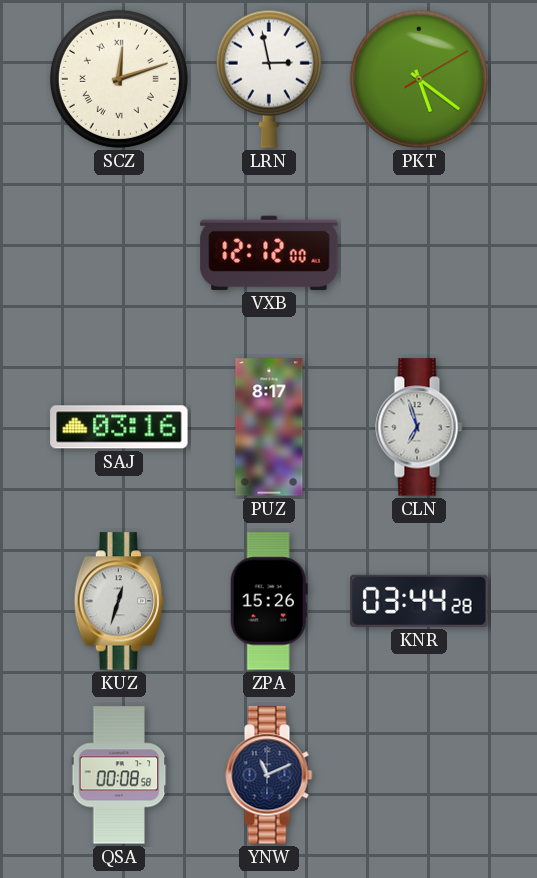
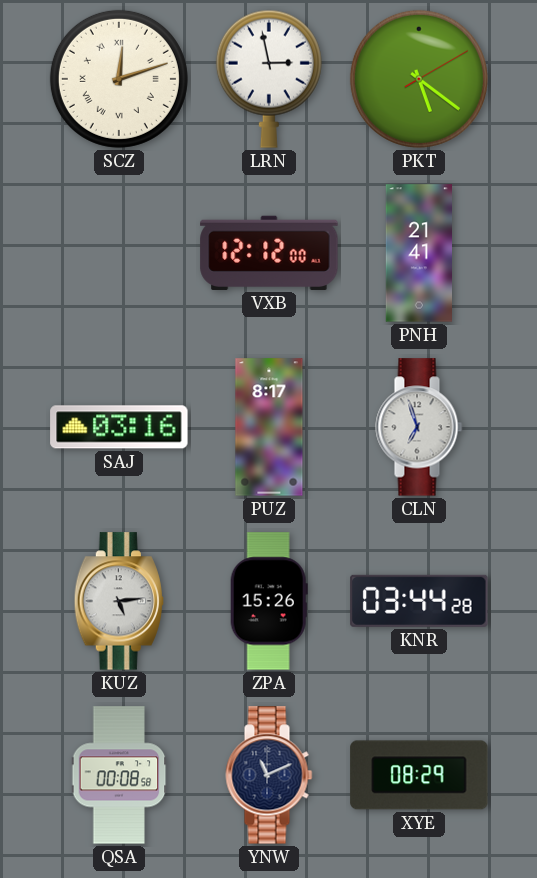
PNH: none -> 21:41
KUZ: 12:33 -> 5:14
XYE: none -> 08:29
